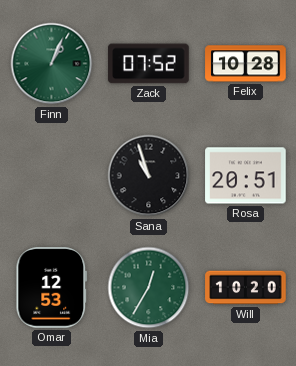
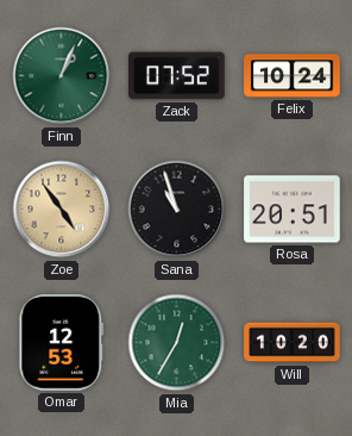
Felix: 10:28 -> 10:24
Zoe: none -> 4:54
